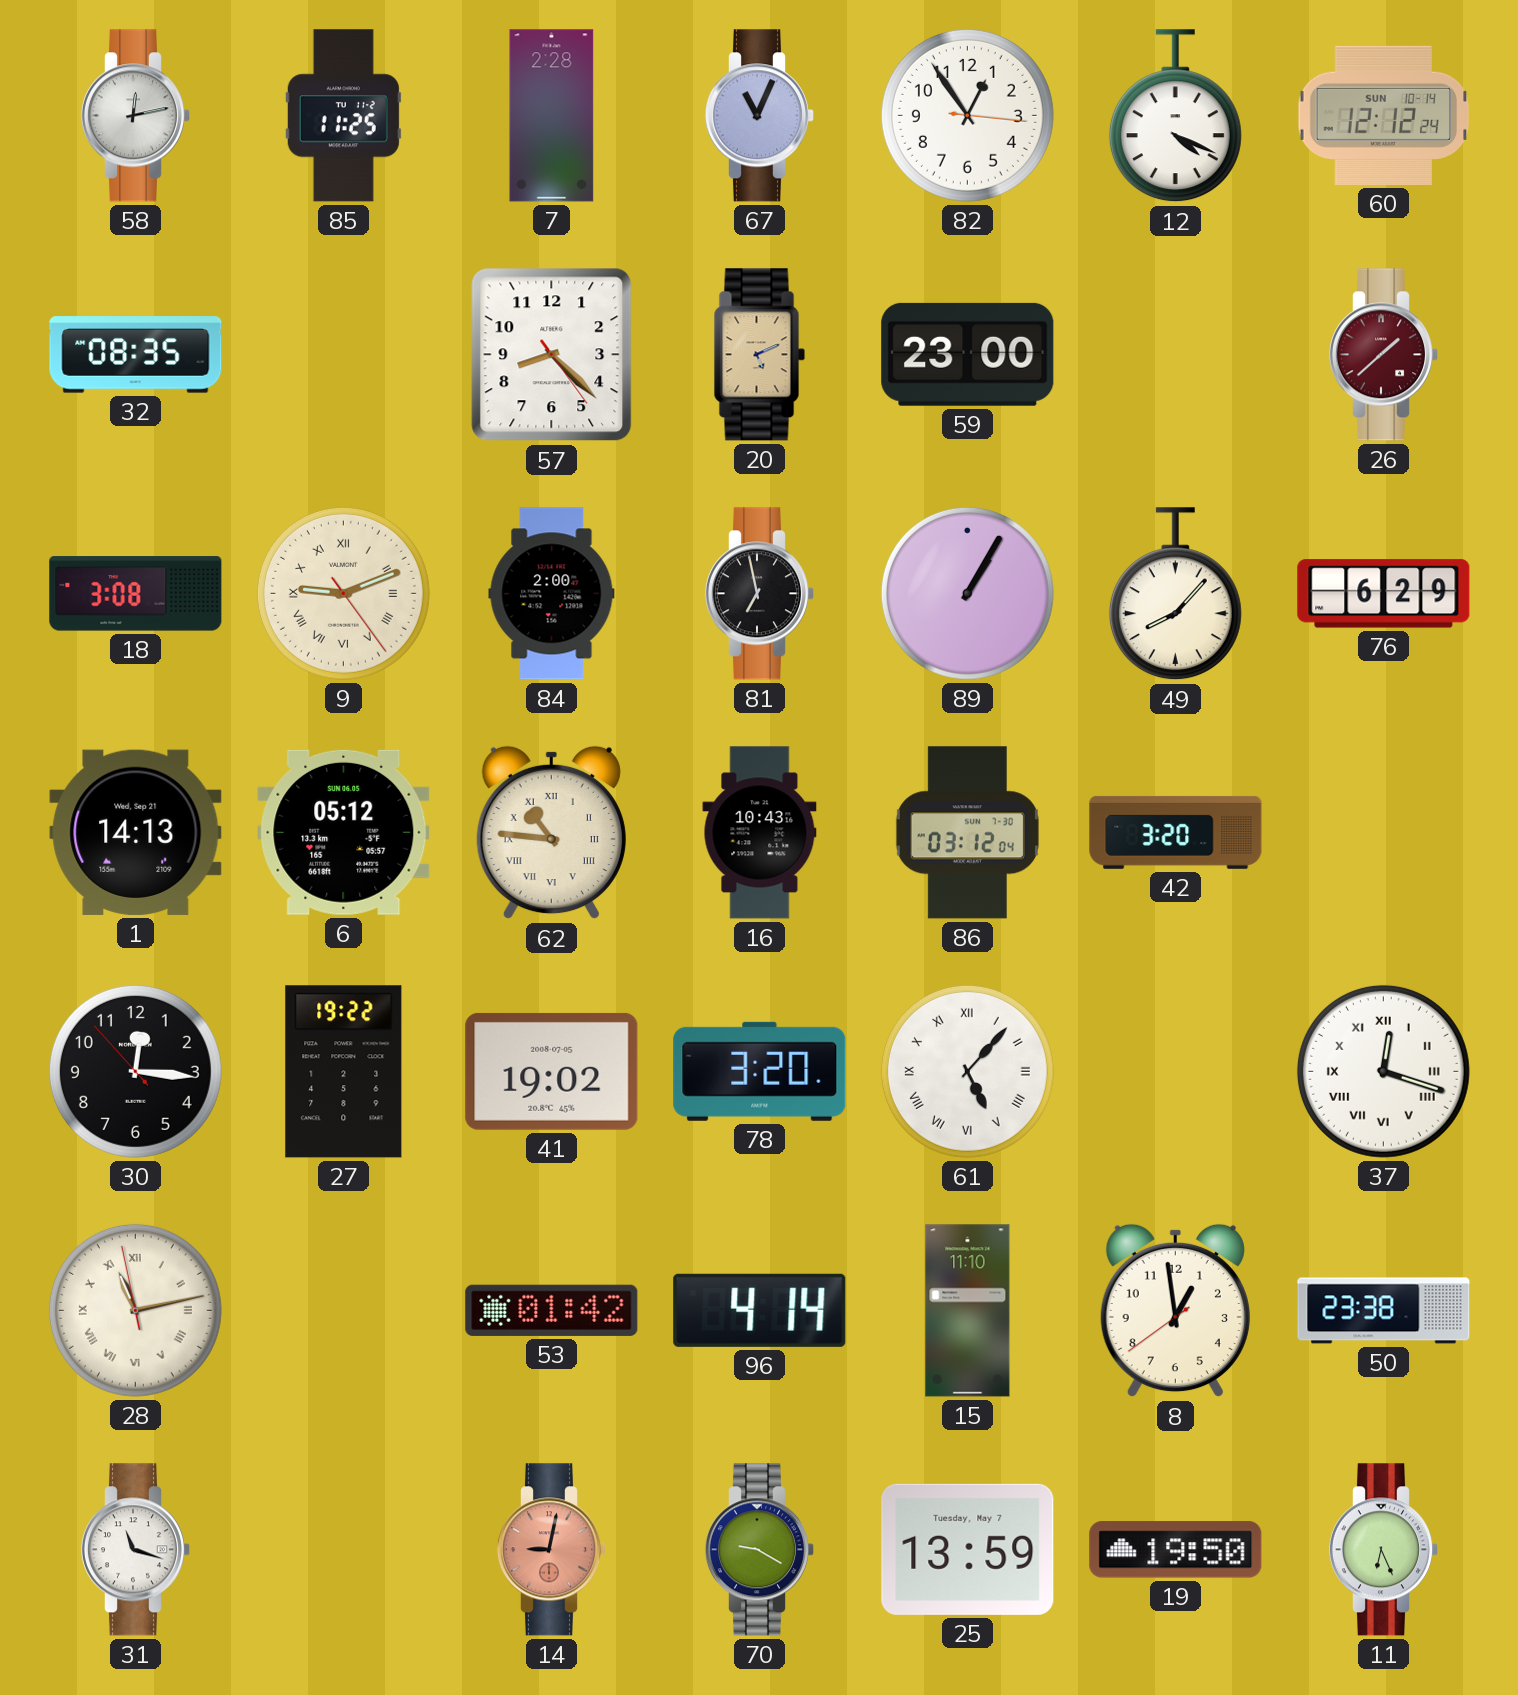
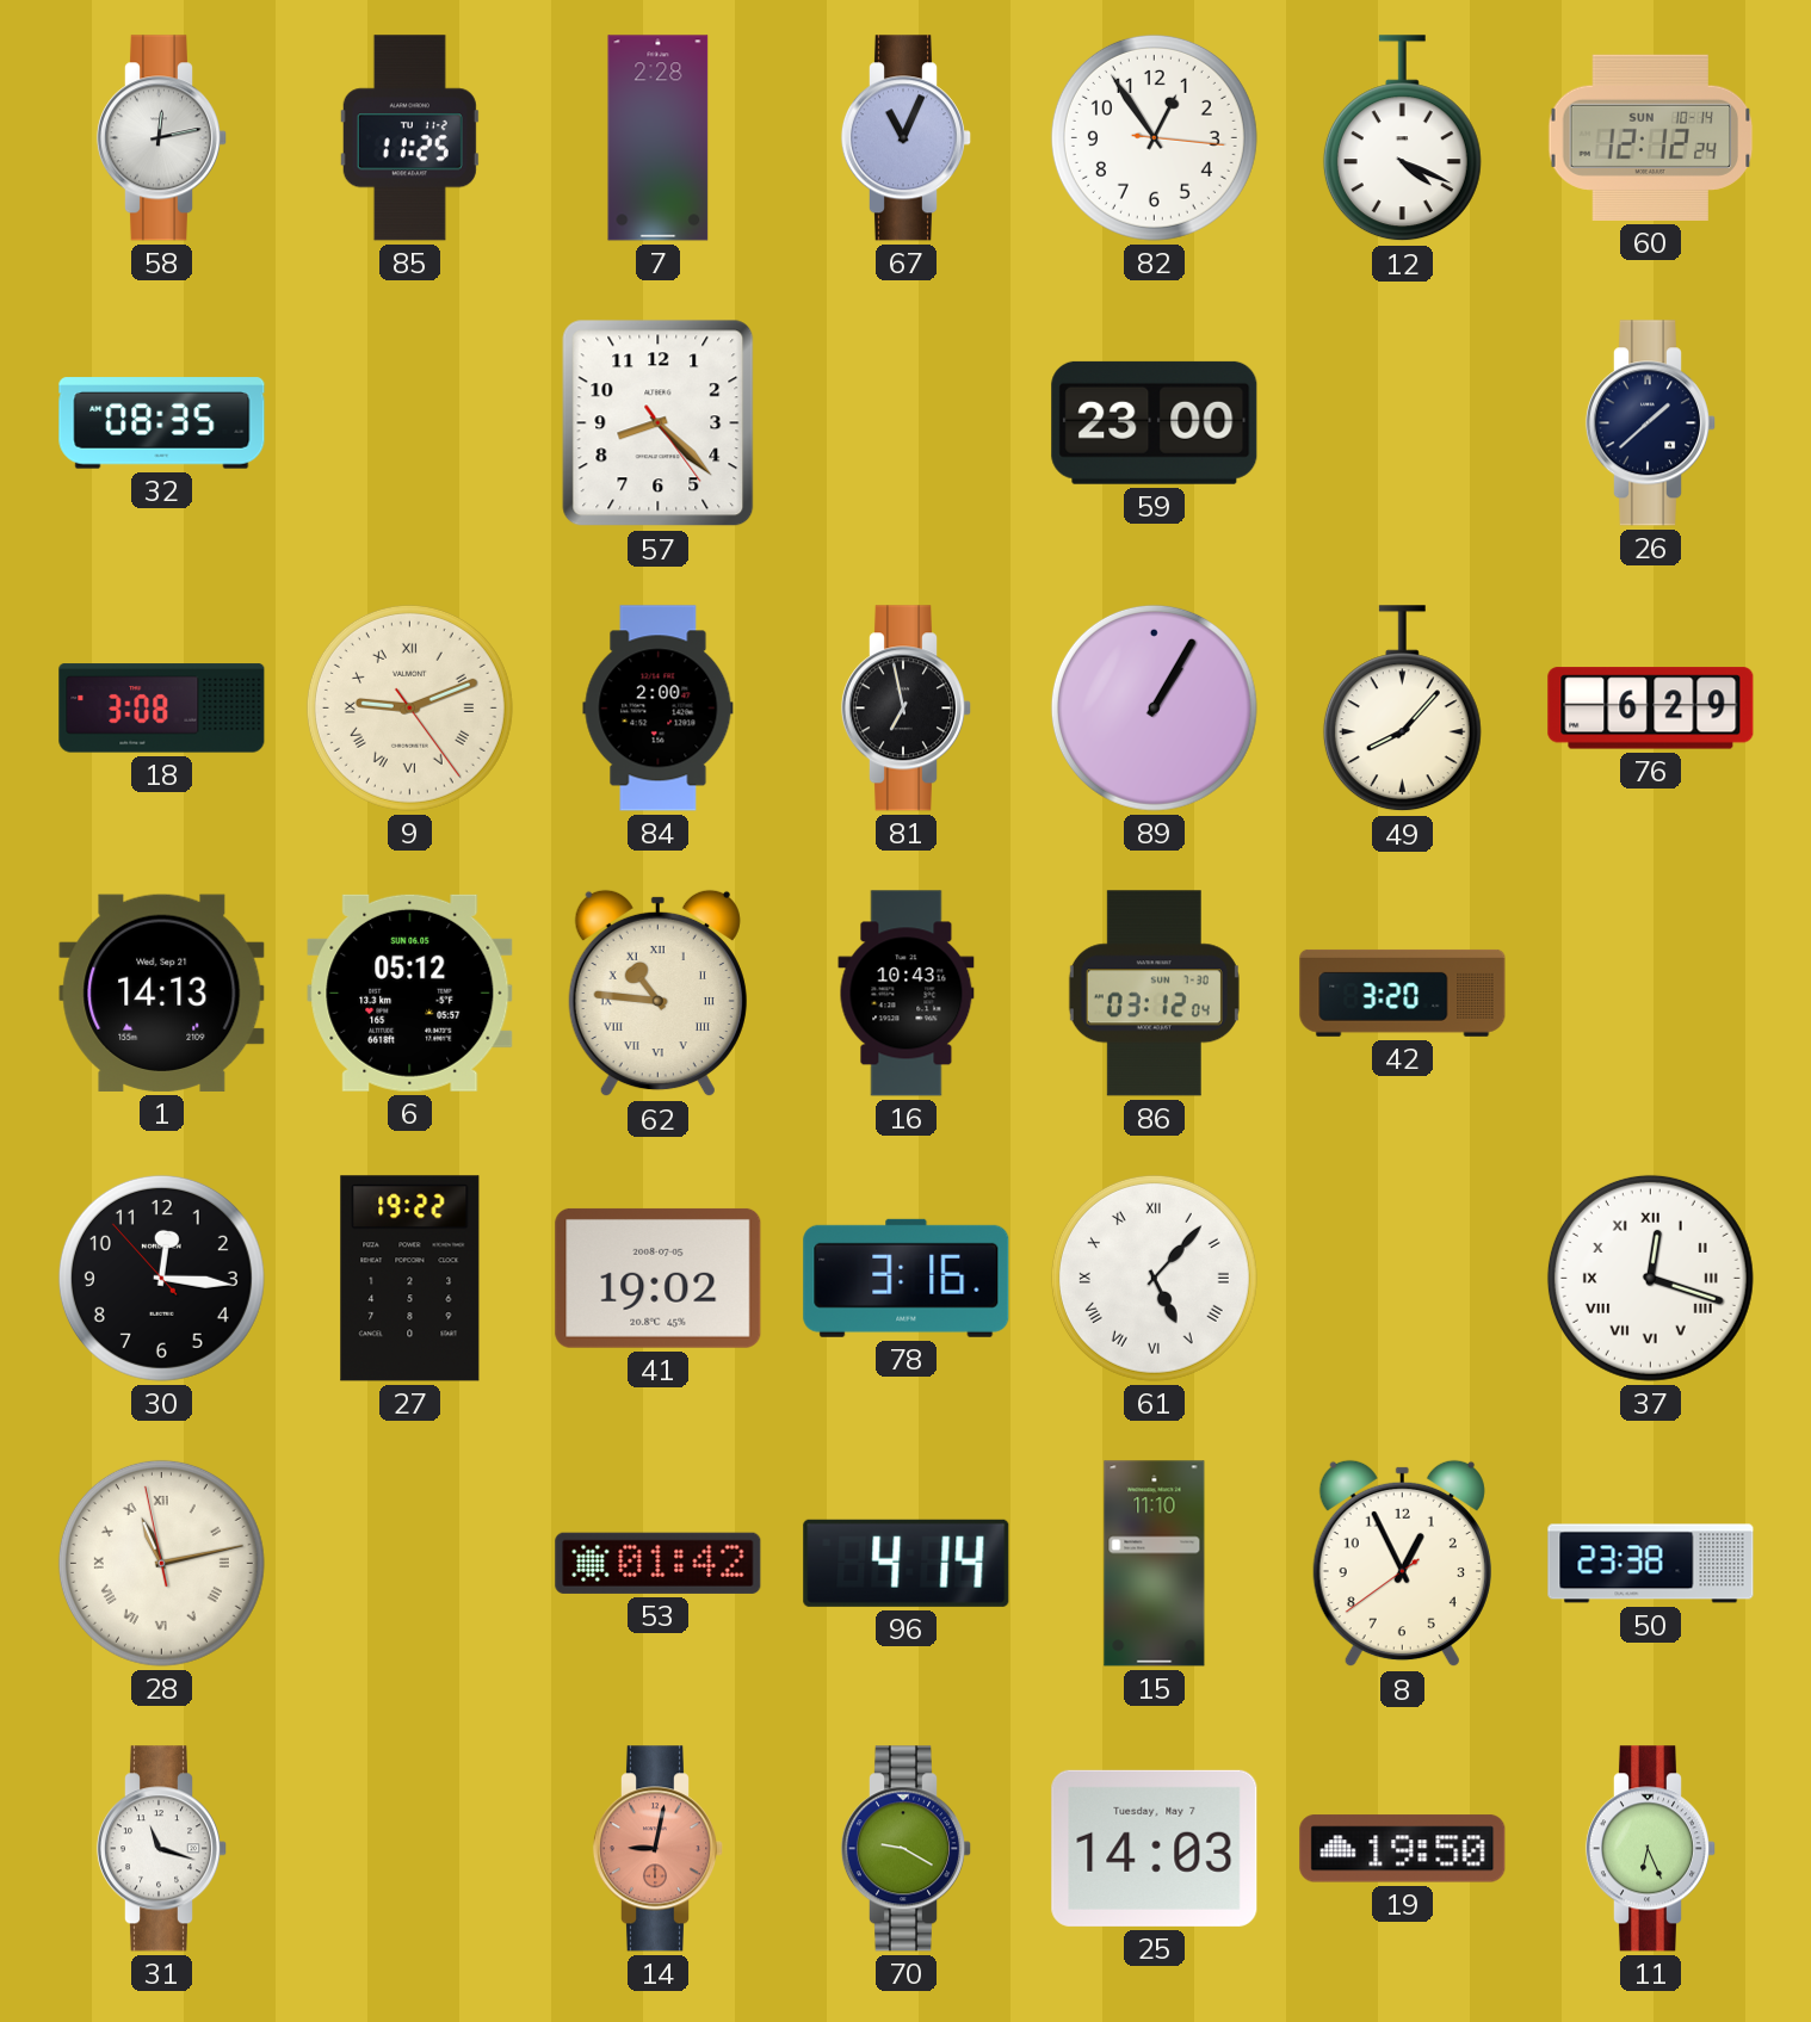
20: 5:11 -> none
26 dial: burgundy -> navy
78: 3:20 -> 3:16
8: 12:58 -> 12:55
25: 13:59 -> 14:03
